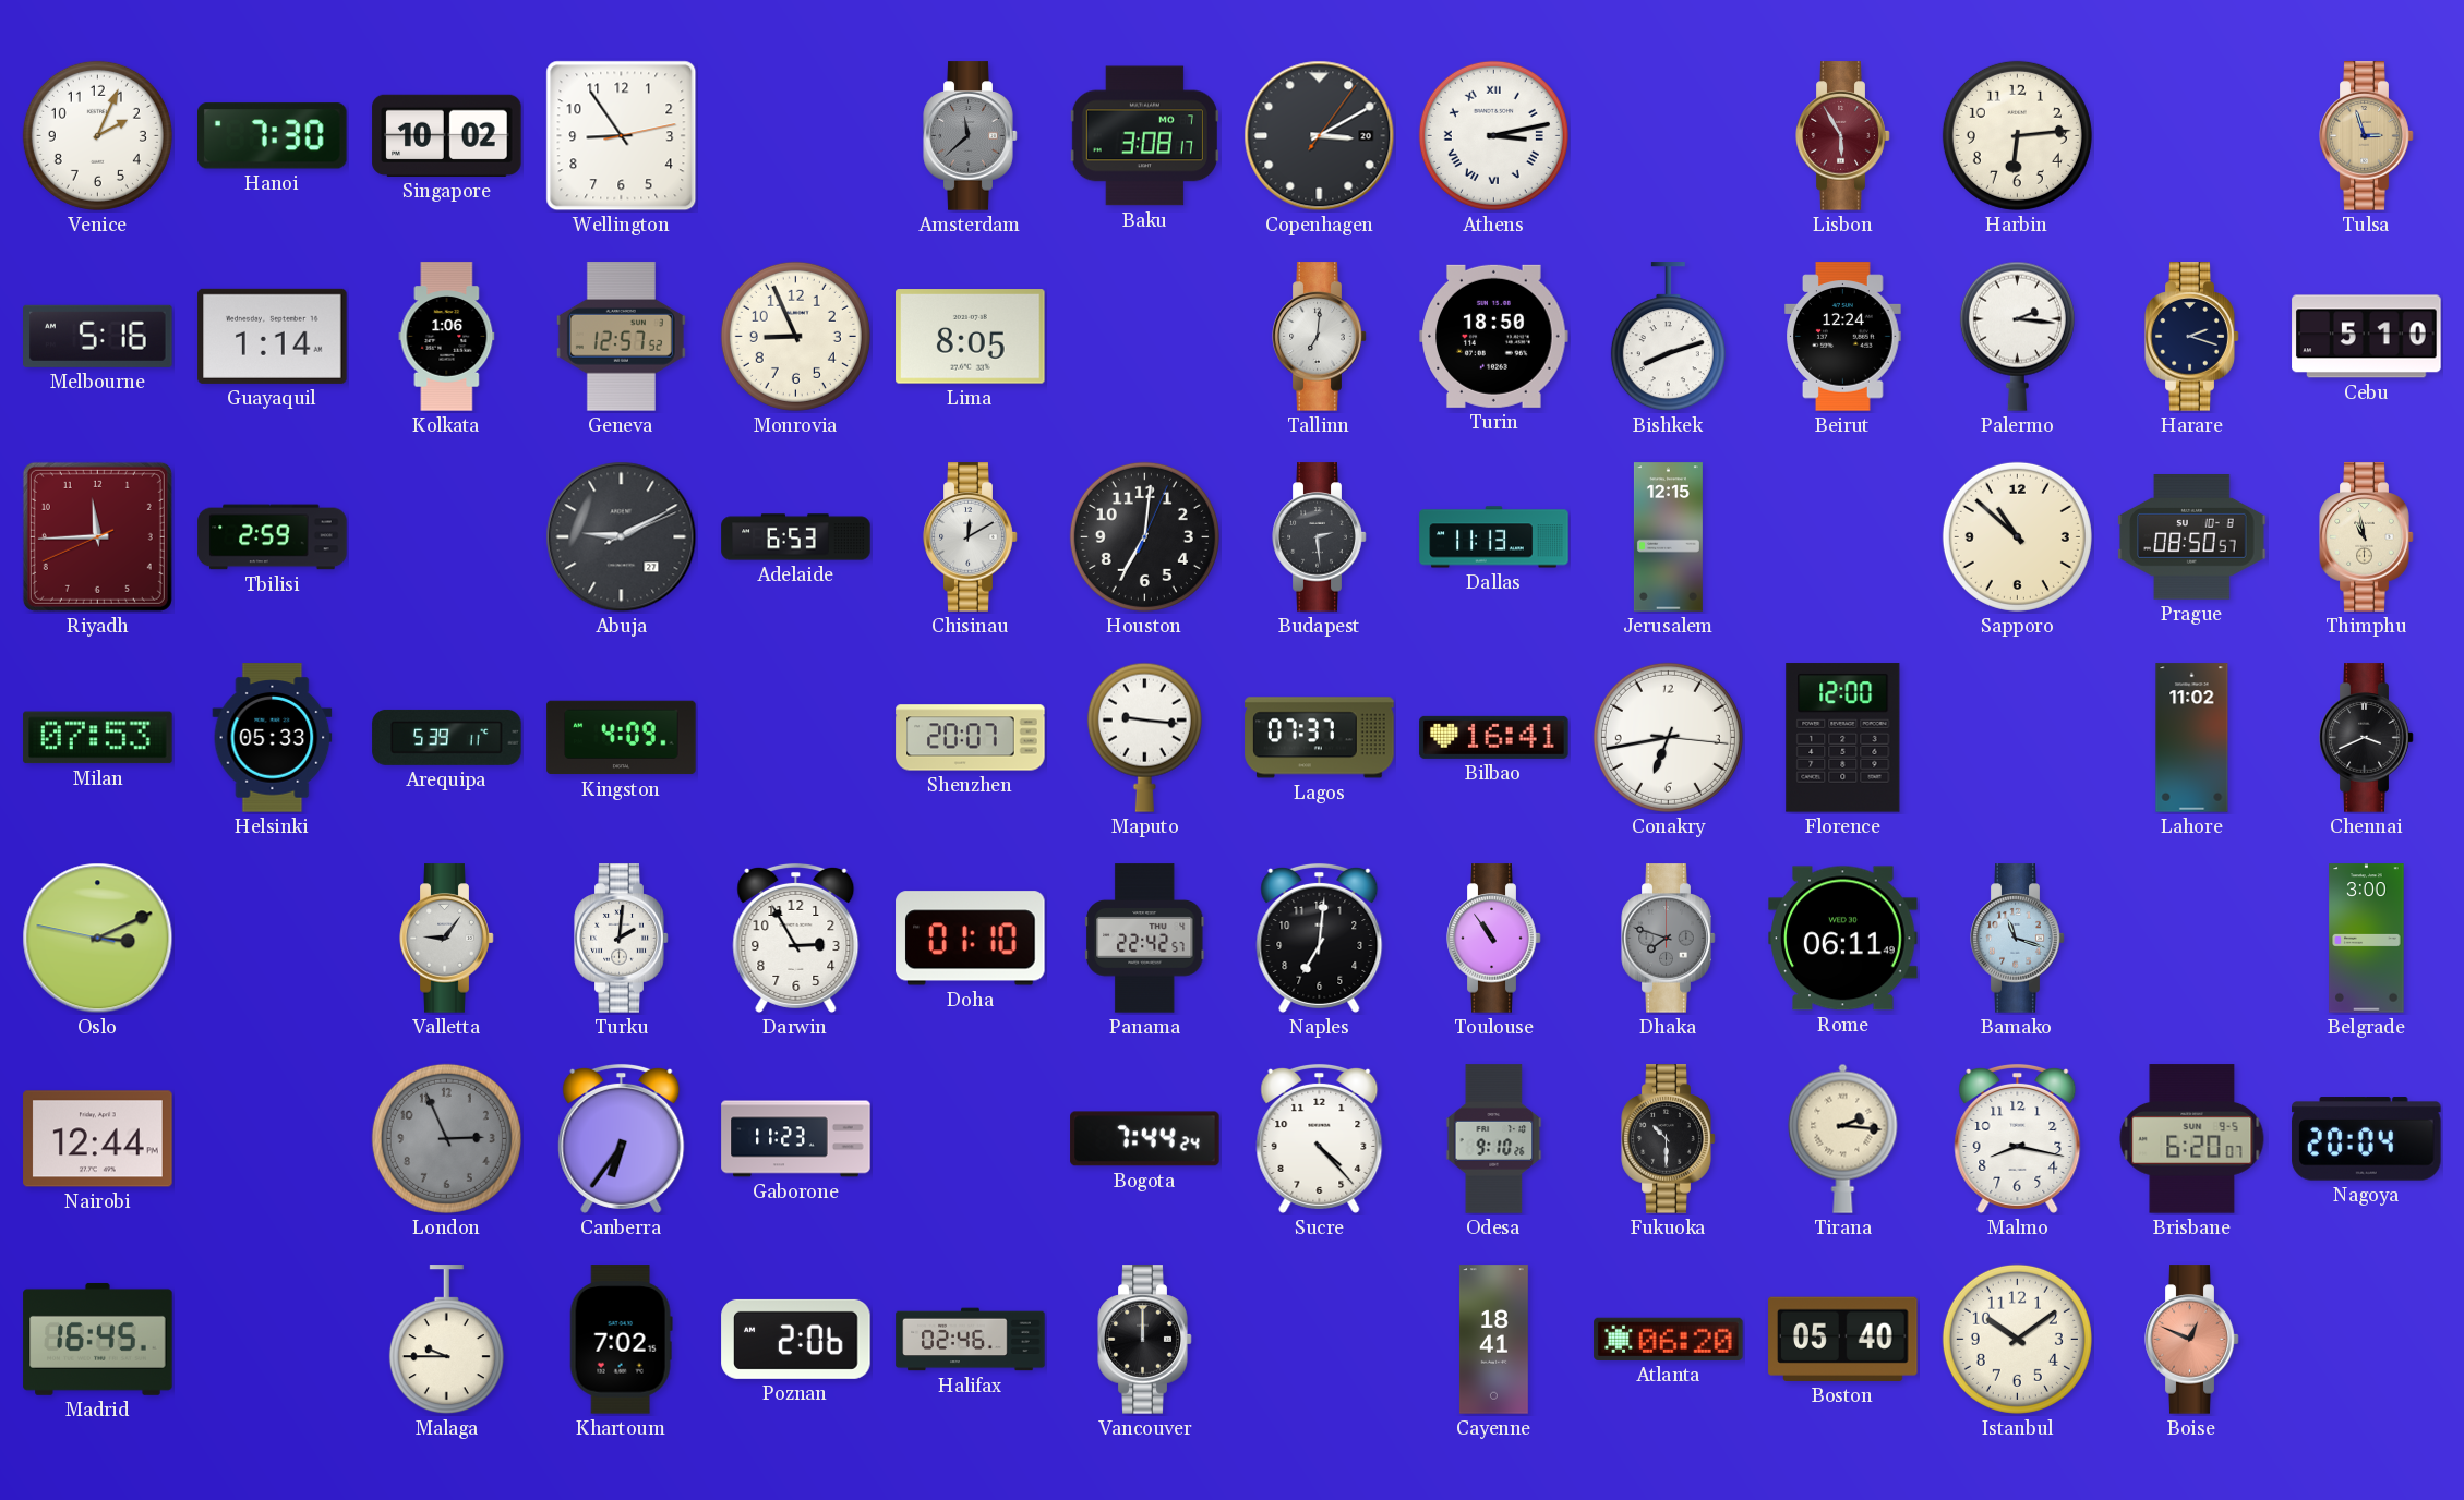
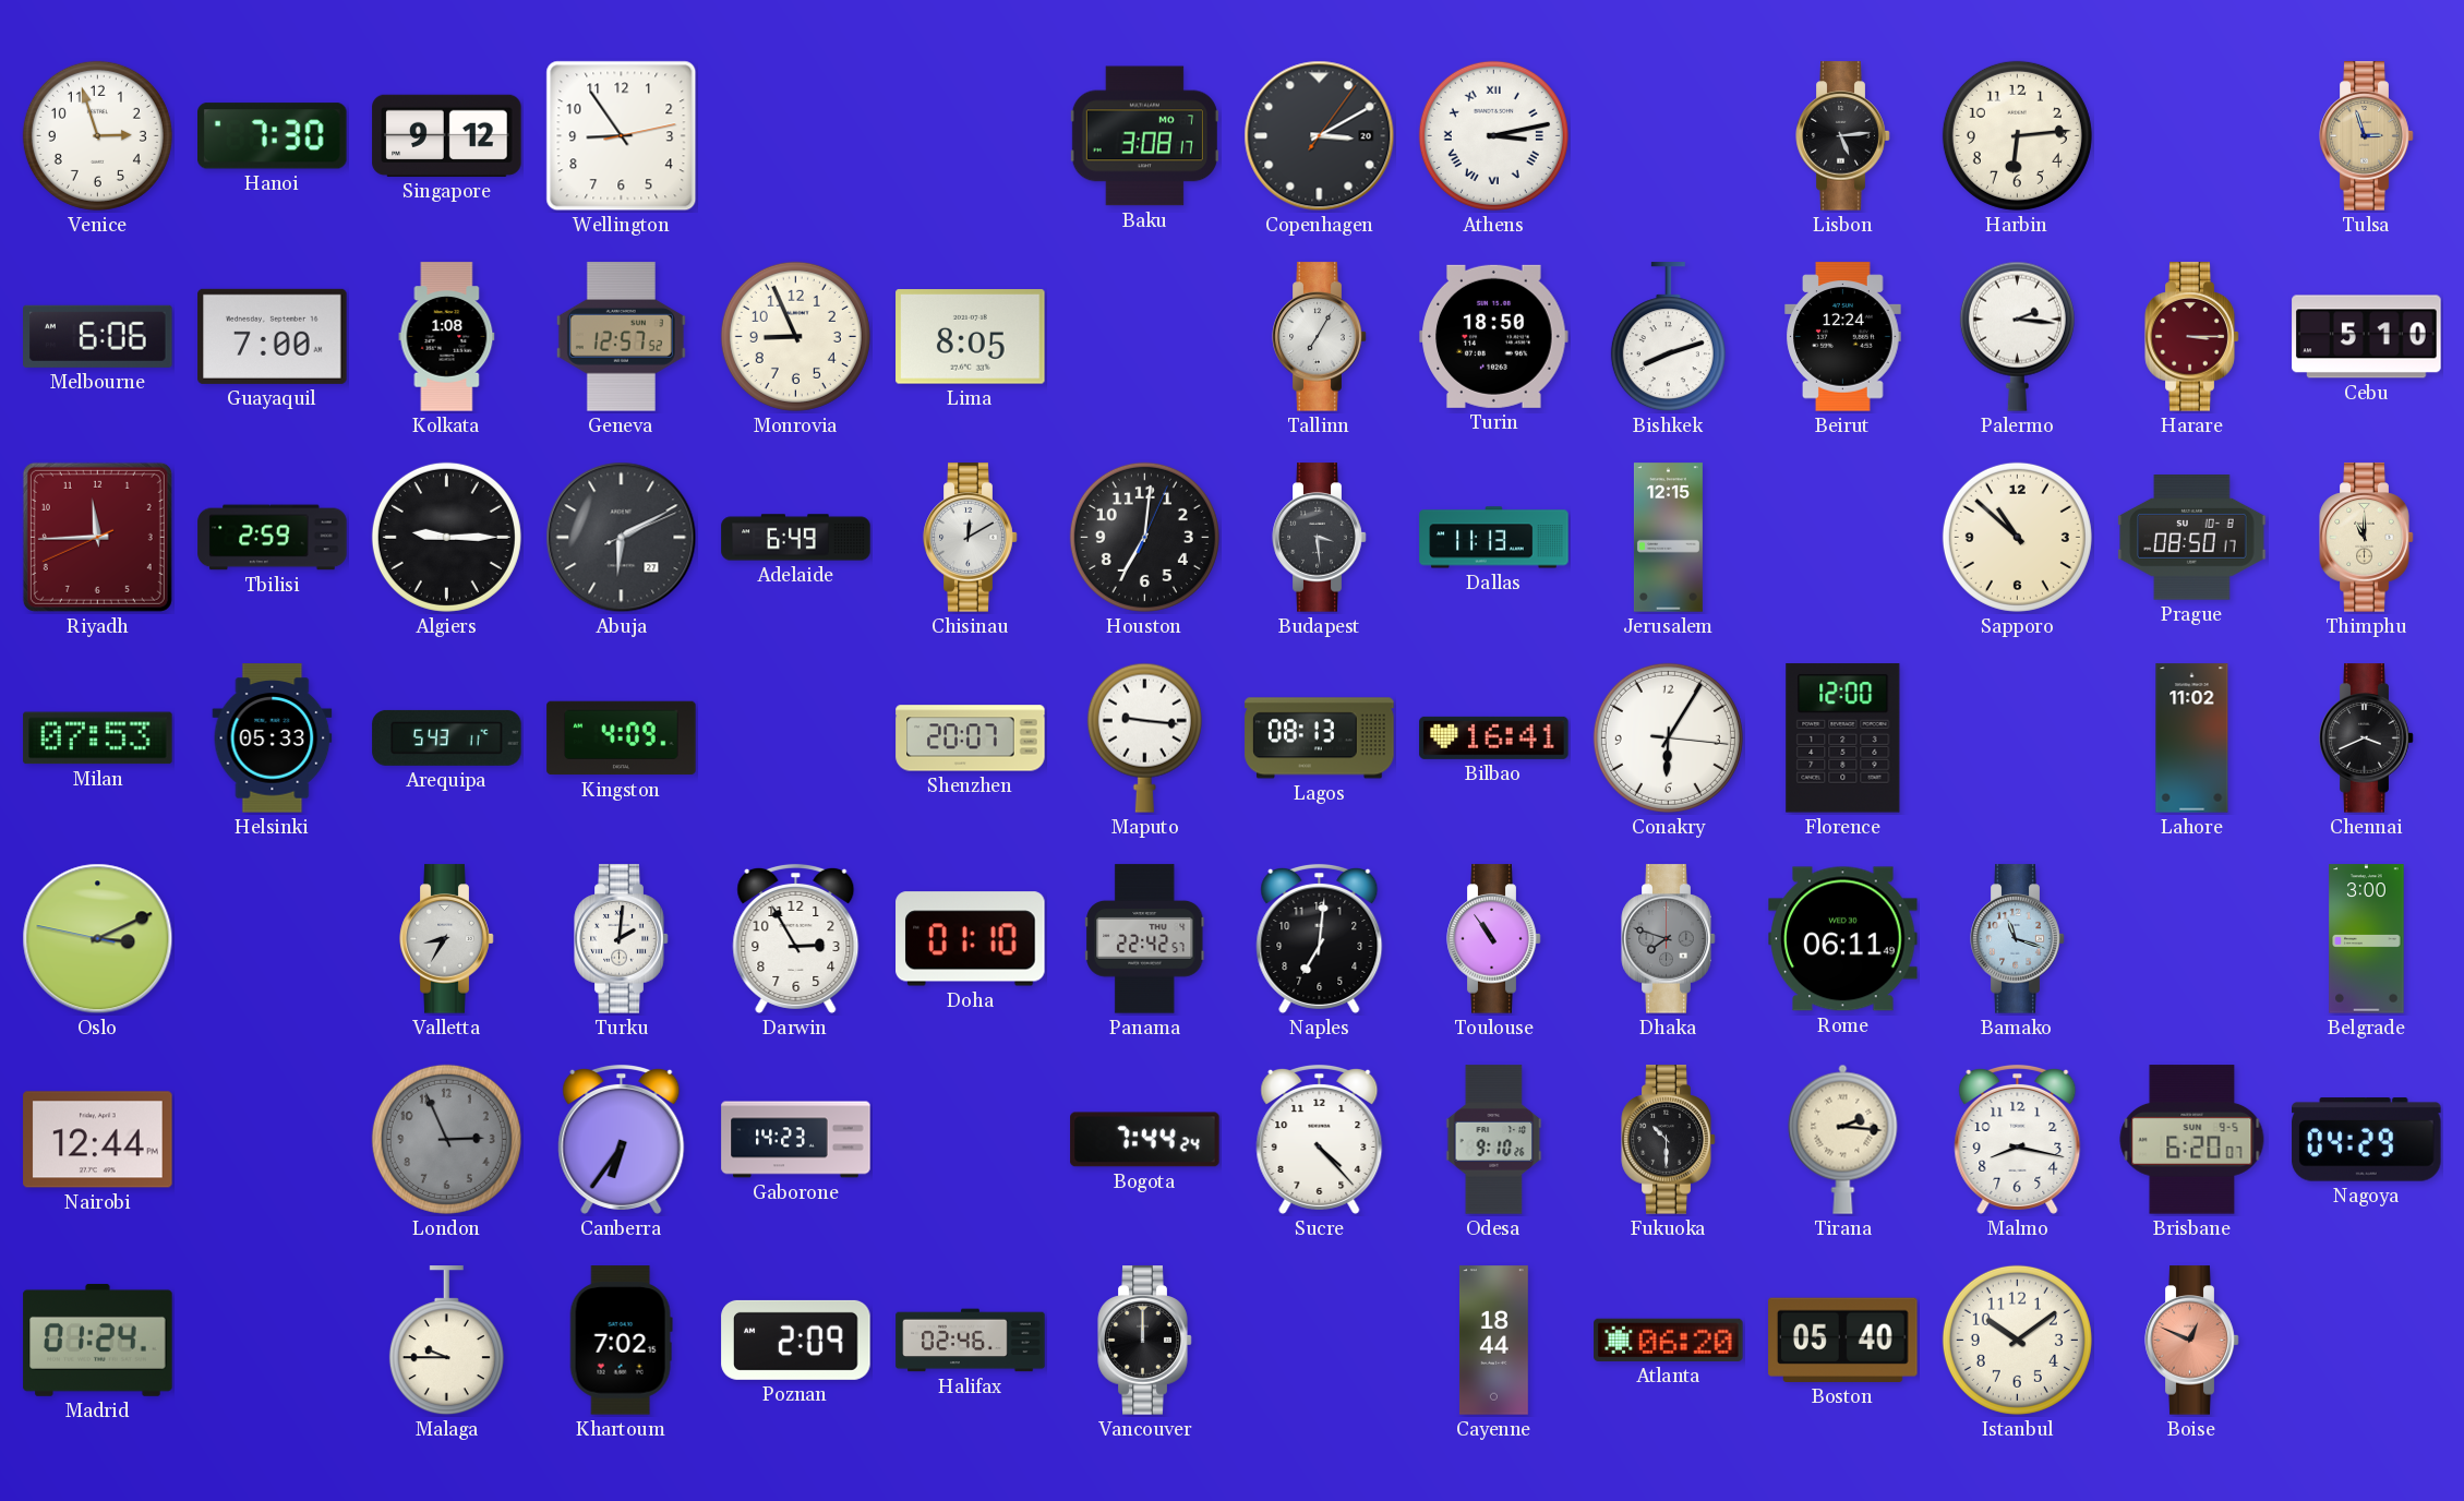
Venice: 2:04 -> 2:57
Singapore: 10:02 -> 9:12
Amsterdam: 11:38 -> none
Lisbon: 5:55 -> 5:14
Lisbon dial: burgundy -> black
Melbourne: 5:16 -> 6:06
Guayaquil: 1:14 -> 7:00
Kolkata: 1:06 -> 1:08
Tallinn: 7:01 -> 7:05
Harare: 2:18 -> 3:15
Harare dial: navy -> burgundy
Algiers: none -> 9:15
Abuja: 9:10 -> 6:10
Adelaide: 6:53 -> 6:49
Budapest: 2:29 -> 3:29
Prague: 08:50:57 -> 08:50:17
Thimphu: 10:58 -> 11:00
Arequipa: 5:39 -> 5:43
Lagos: 07:37 -> 08:13
Conakry: 6:43 -> 6:05
Valletta: 9:06 -> 8:35
Gaborone: 11:23 -> 14:23
Nagoya: 20:04 -> 04:29
Madrid: 16:45 -> 01:24
Poznan: 2:06 -> 2:09
Cayenne: 18:41 -> 18:44
